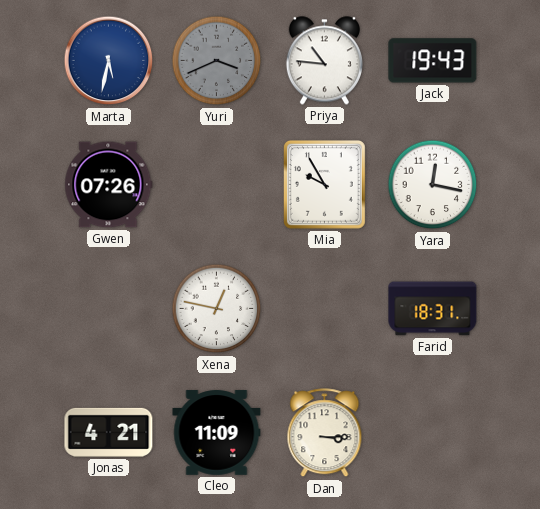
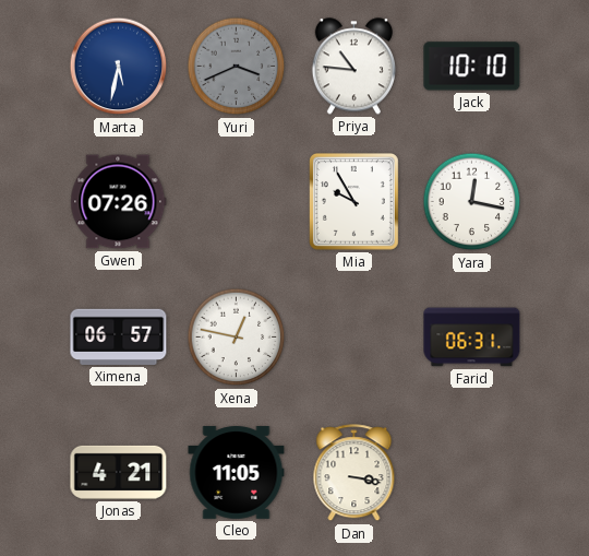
Jack: 19:43 -> 10:10
Ximena: none -> 06:57
Farid: 18:31 -> 06:31
Cleo: 11:09 -> 11:05
Dan: 3:15 -> 3:17
